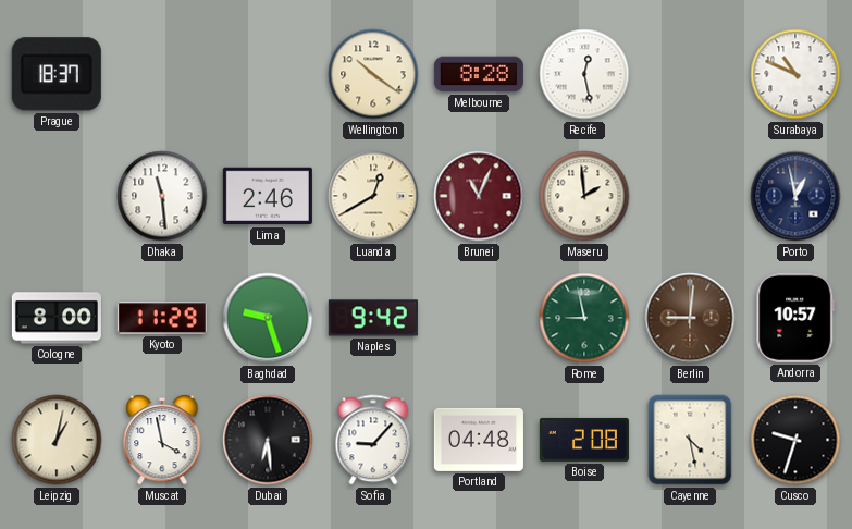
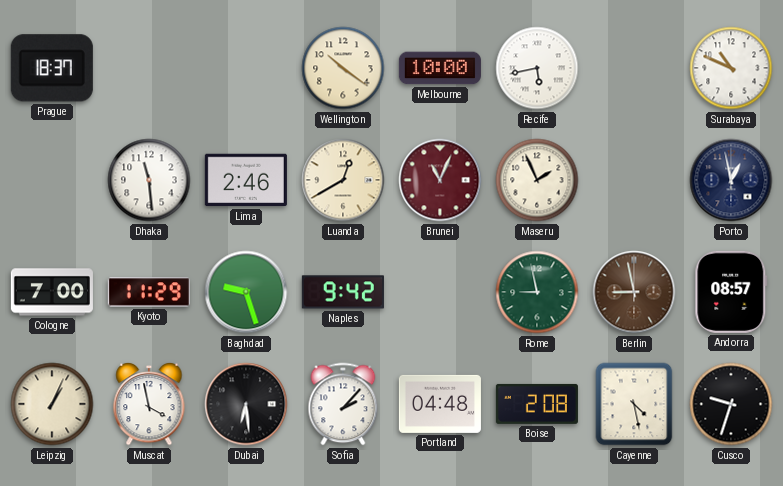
Melbourne: 8:28 -> 10:00
Recife: 12:28 -> 5:43
Maseru: 1:59 -> 1:56
Cologne: 8:00 -> 7:00
Berlin: 9:01 -> 8:58
Andorra: 10:57 -> 08:57
Leipzig: 1:02 -> 1:04
Sofia: 9:07 -> 2:07
